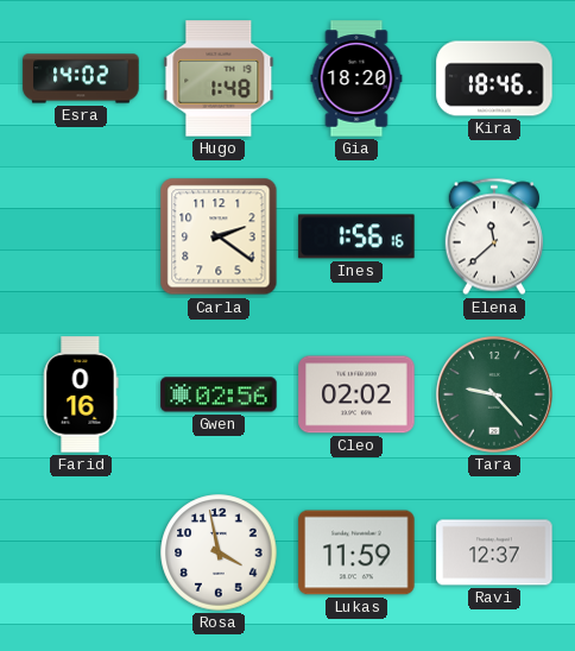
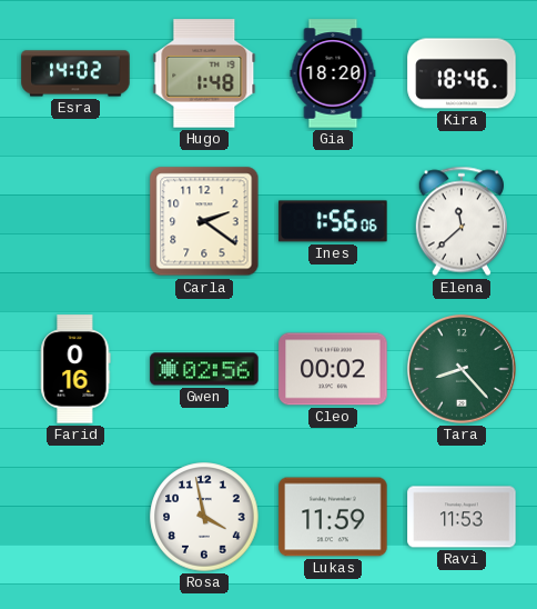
Ines: 1:56:16 -> 1:56:06
Cleo: 02:02 -> 00:02
Tara: 9:23 -> 8:23
Ravi: 12:37 -> 11:53
